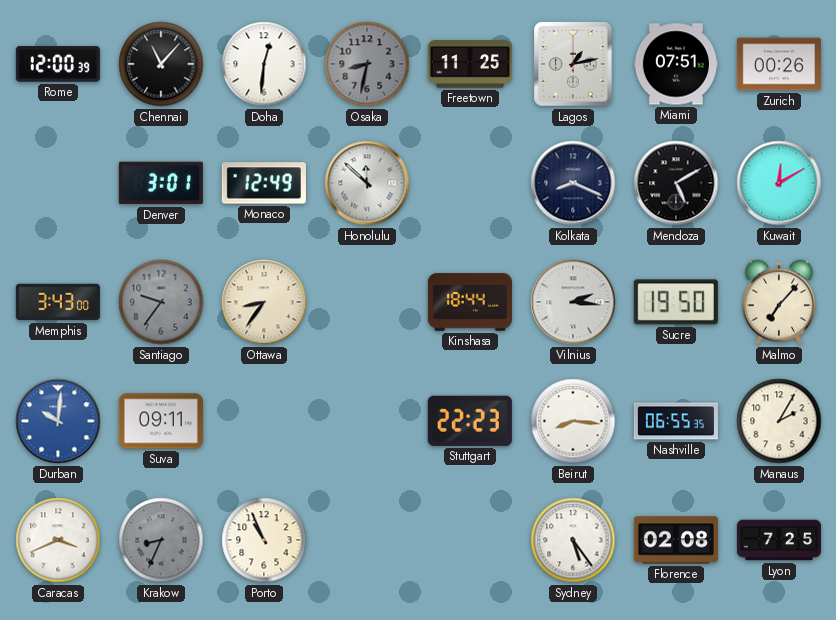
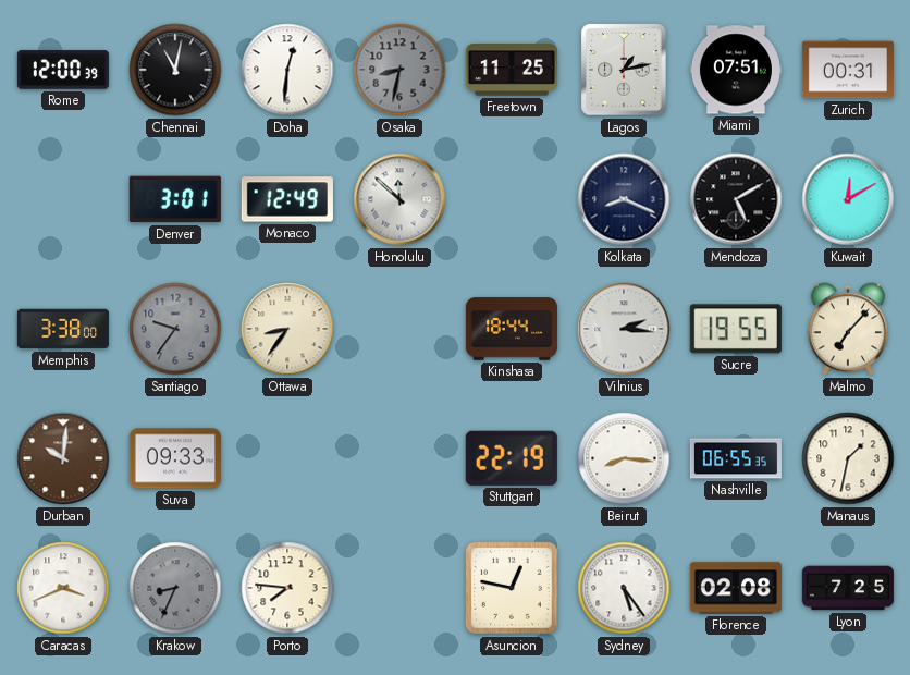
Chennai: 11:07 -> 11:02
Zurich: 00:26 -> 00:31
Memphis: 3:43 -> 3:38
Sucre: 19:50 -> 19:55
Durban dial: blue -> brown
Suva: 09:11 -> 09:33
Stuttgart: 22:23 -> 22:19
Manaus: 2:05 -> 1:32
Porto: 10:56 -> 7:46
Asuncion: none -> 12:47
